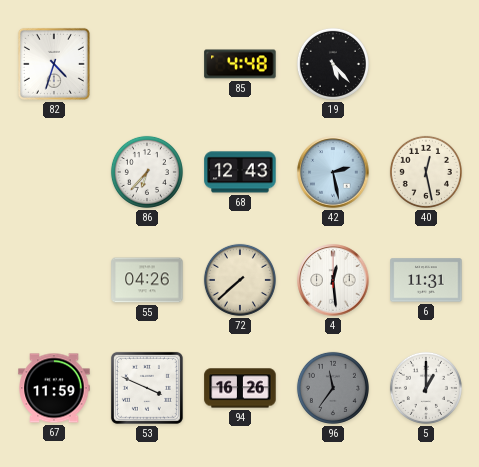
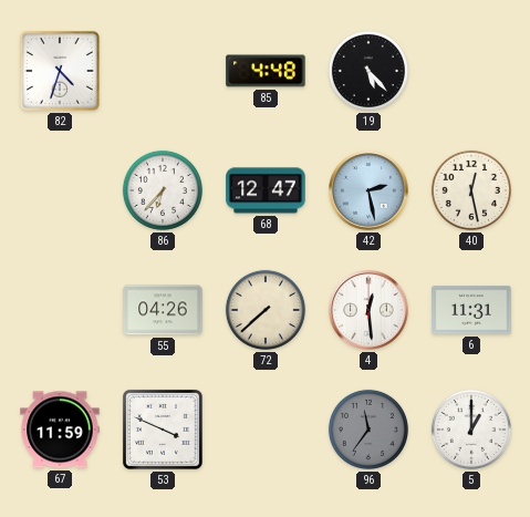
68: 12:43 -> 12:47
94: 16:26 -> none
